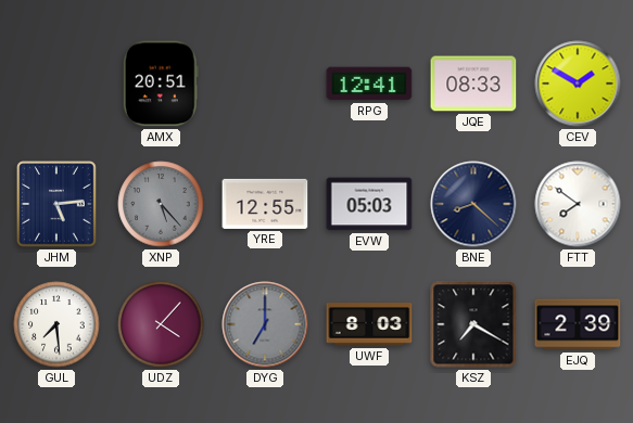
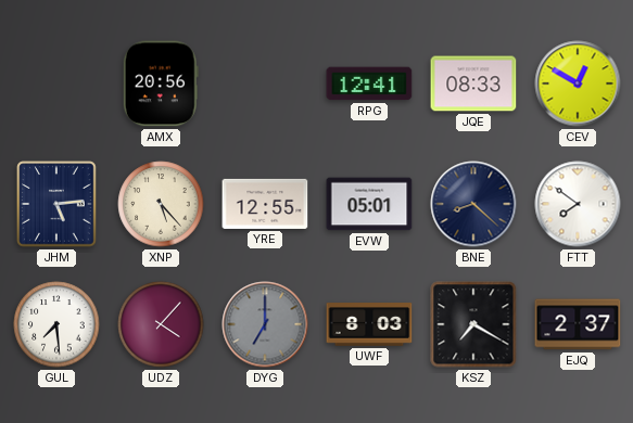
AMX: 20:51 -> 20:56
CEV: 1:50 -> 12:50
XNP dial: grey -> cream
EVW: 05:03 -> 05:01
EJQ: 2:39 -> 2:37
